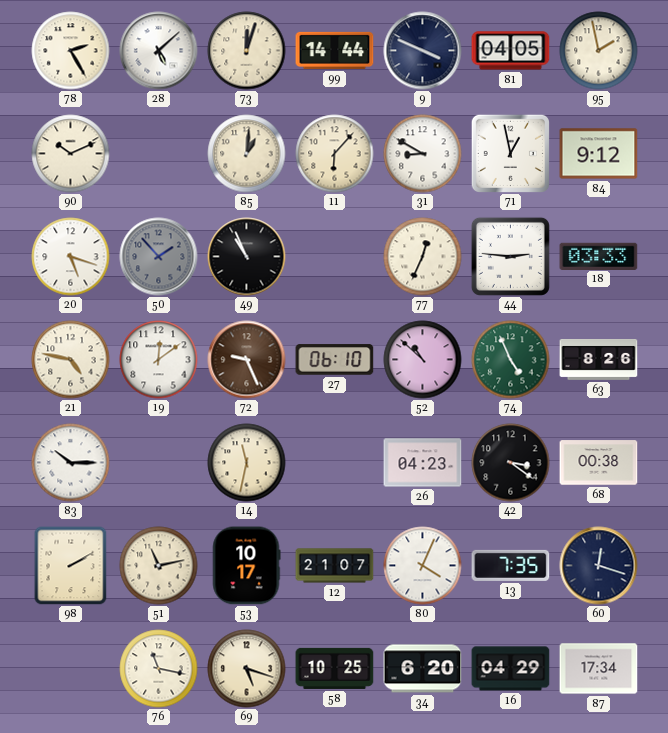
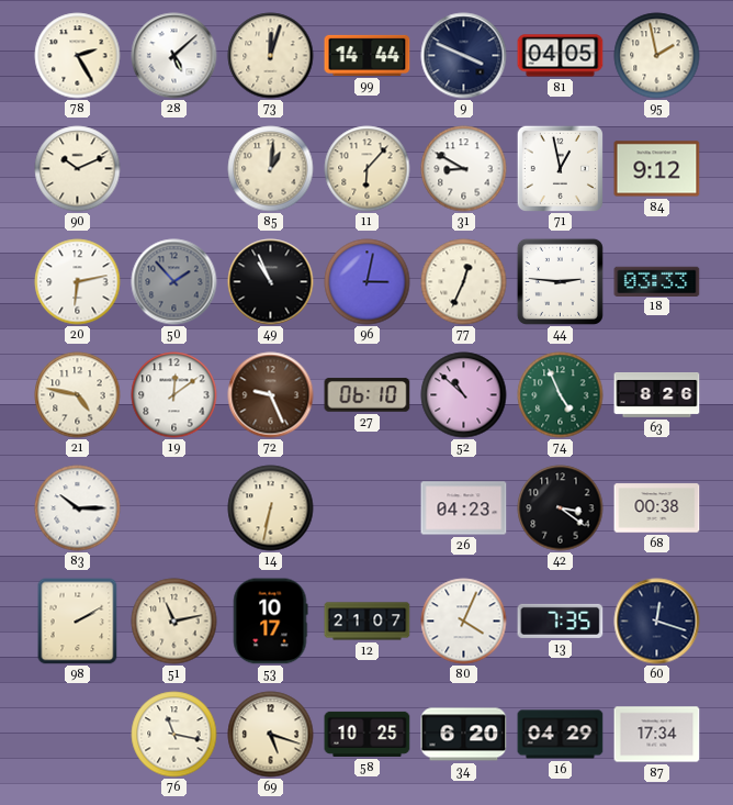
20: 5:18 -> 6:13
96: none -> 3:02
14: 11:32 -> 6:32
